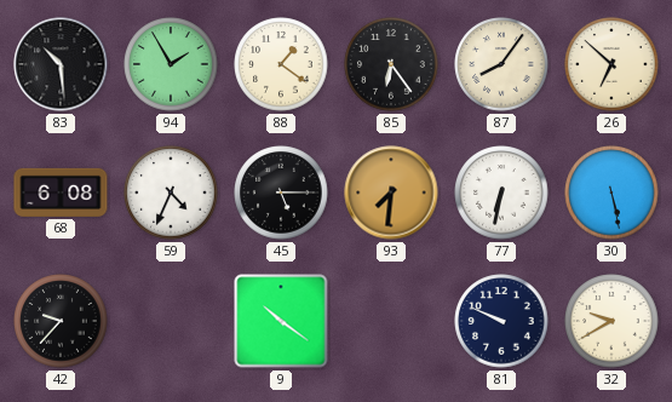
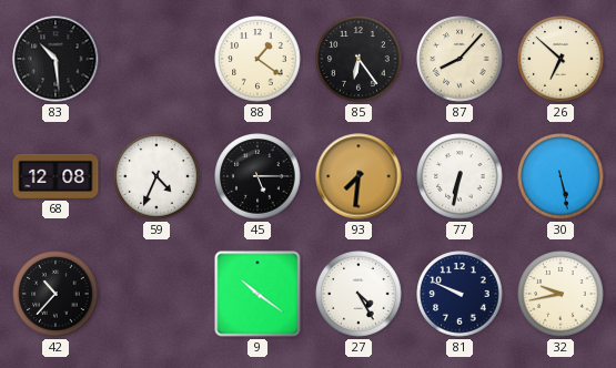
94: 1:55 -> none
87: 8:06 -> 8:07
68: 6:08 -> 12:08
42: 9:37 -> 10:37
27: none -> 4:25
32: 9:40 -> 9:43
